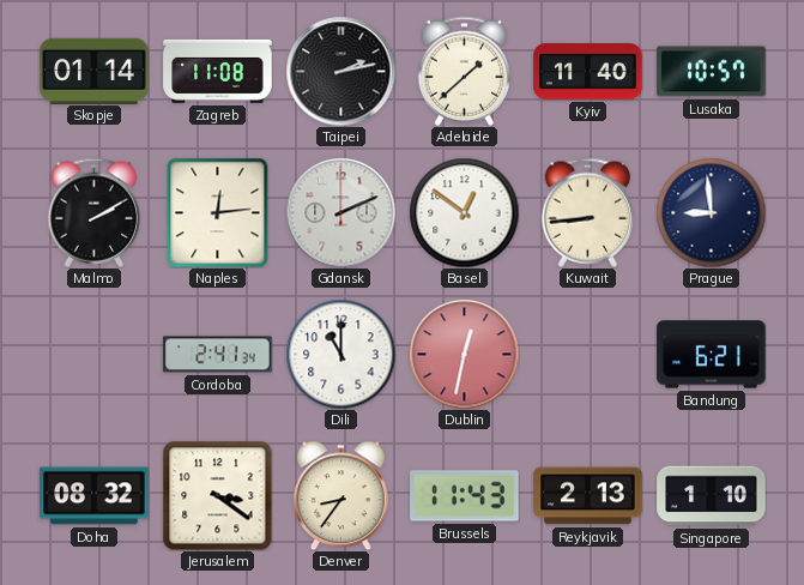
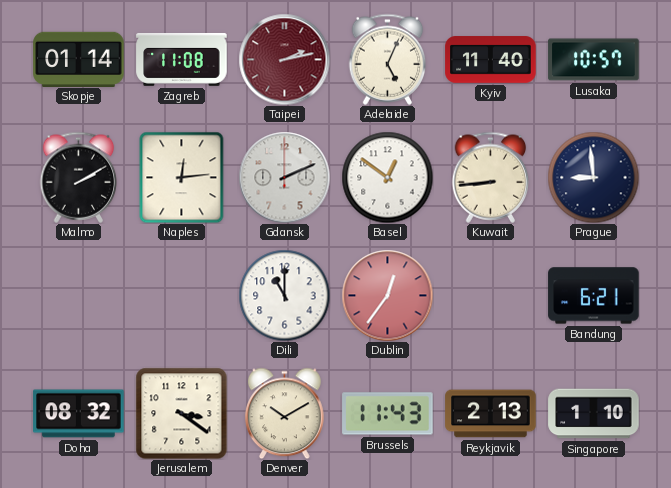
Taipei dial: black -> burgundy
Adelaide: 1:38 -> 5:04
Cordoba: 2:41 -> none
Dublin: 12:32 -> 12:36
Denver: 8:36 -> 10:10
